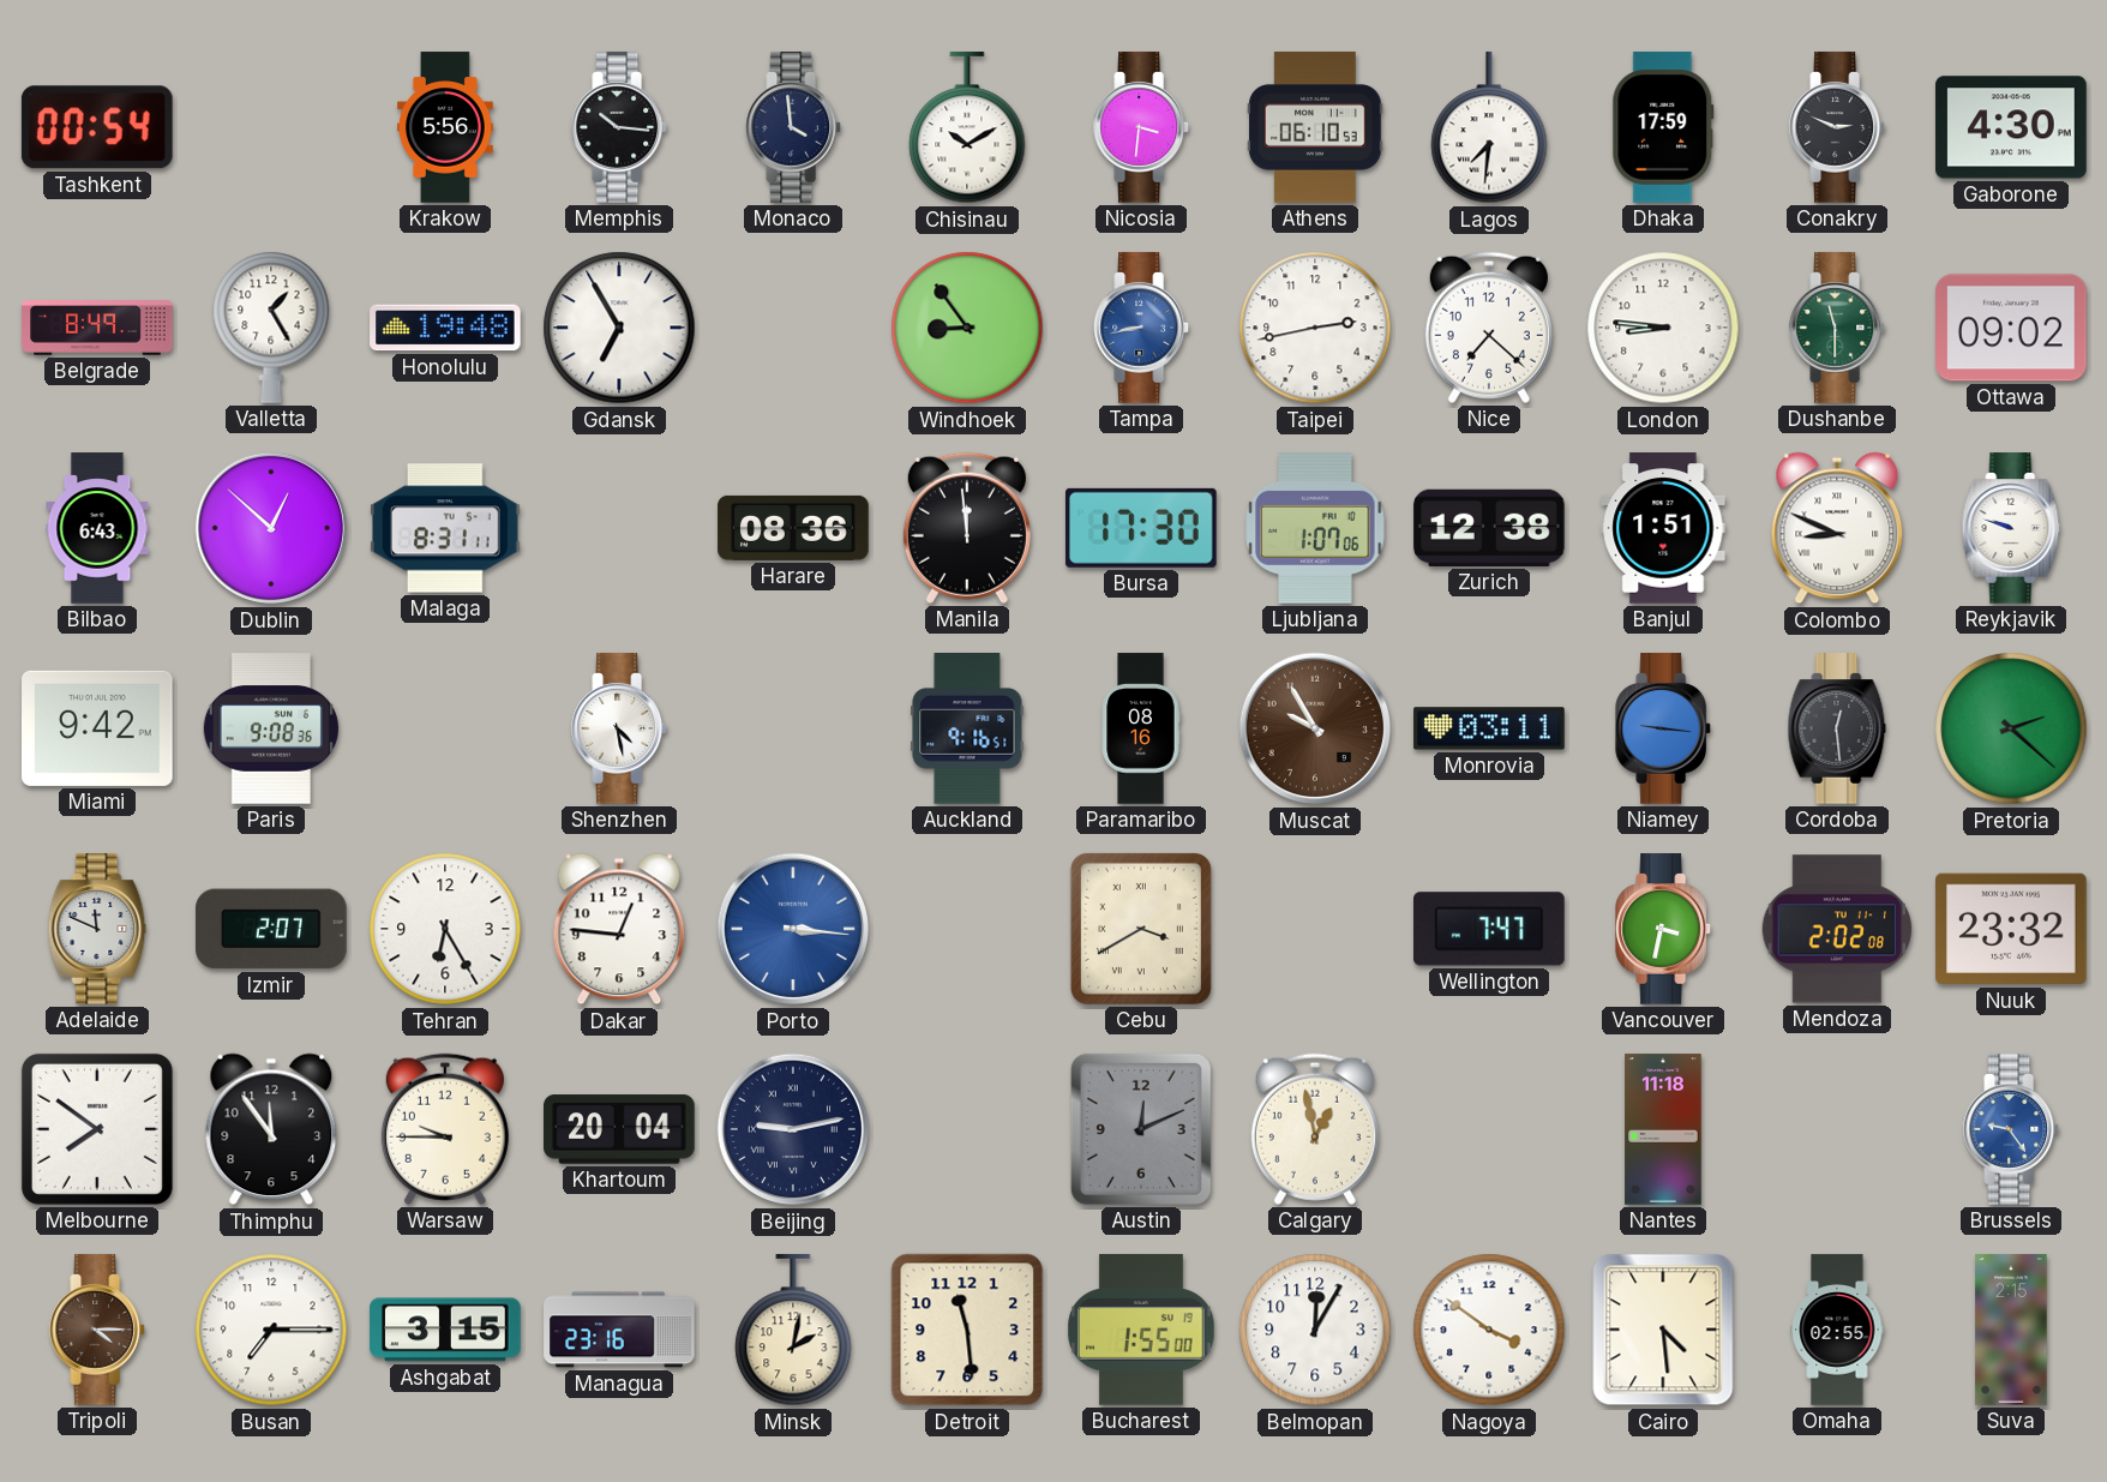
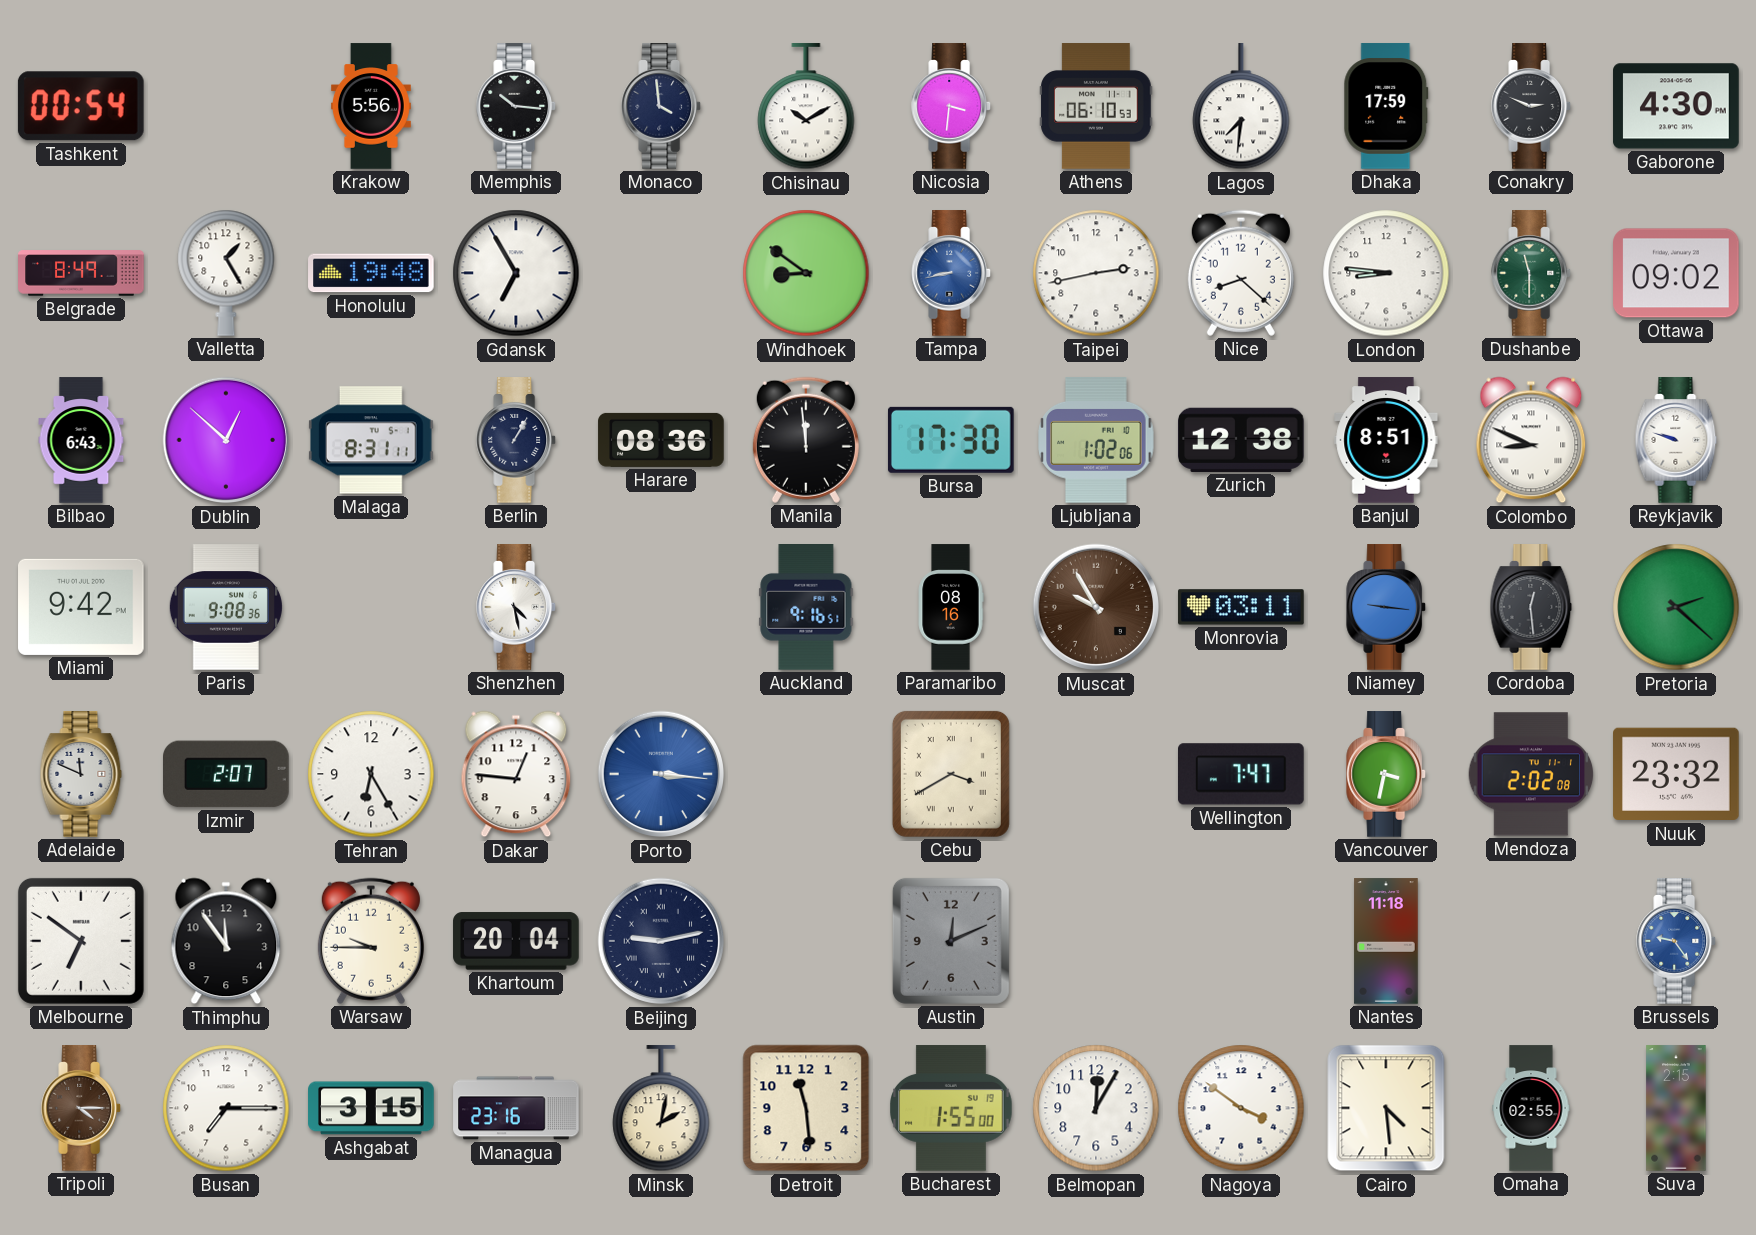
Windhoek: 8:54 -> 8:51
Nice: 7:22 -> 8:22
Berlin: none -> 1:05
Ljubljana: 1:07 -> 1:02
Banjul: 1:51 -> 8:51
Melbourne: 7:51 -> 6:51
Calgary: 12:58 -> none
